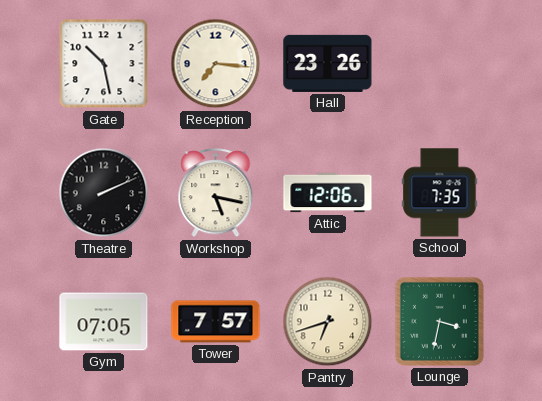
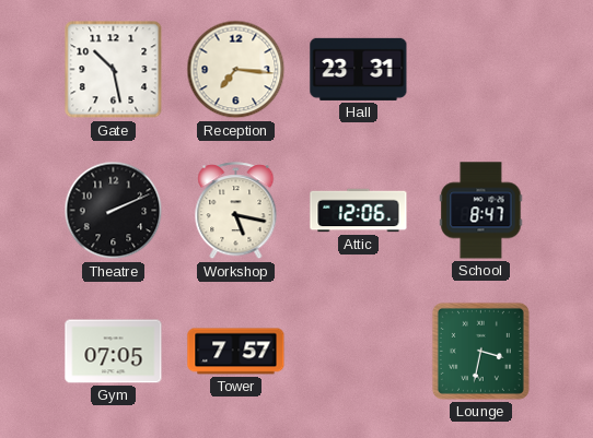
Hall: 23:26 -> 23:31
School: 7:35 -> 8:47
Pantry: 6:42 -> none
